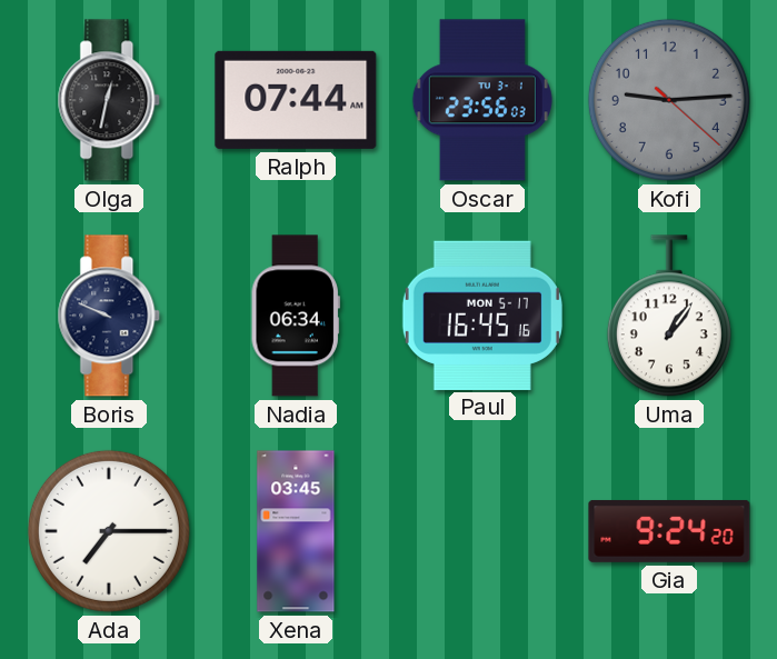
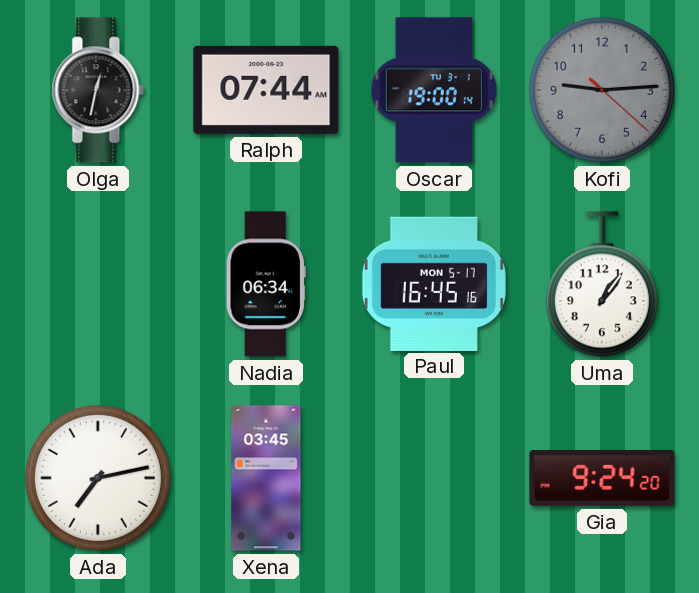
Oscar: 23:56 -> 19:00
Boris: 9:49 -> none
Ada: 7:15 -> 7:13
